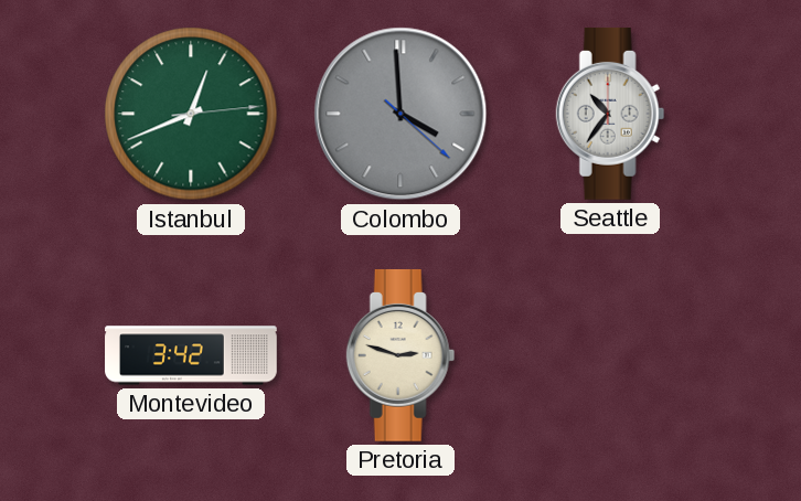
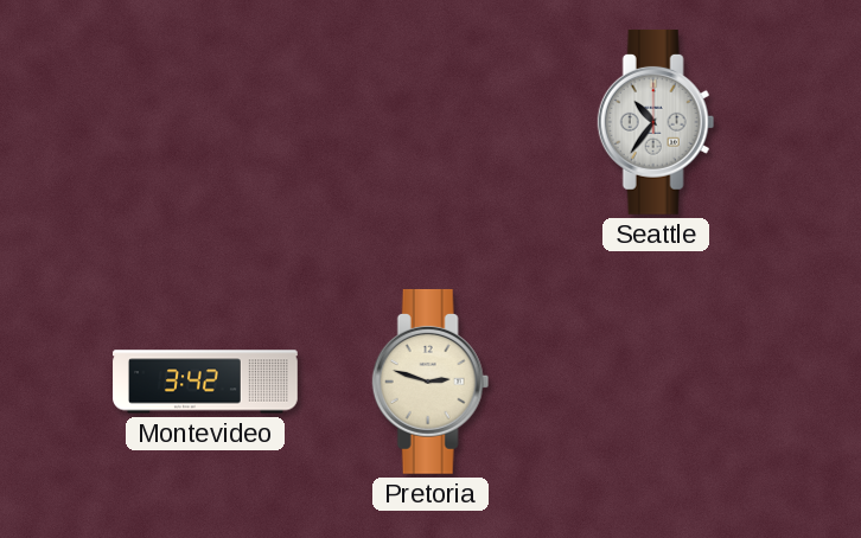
Istanbul: 12:41 -> none
Colombo: 3:59 -> none
